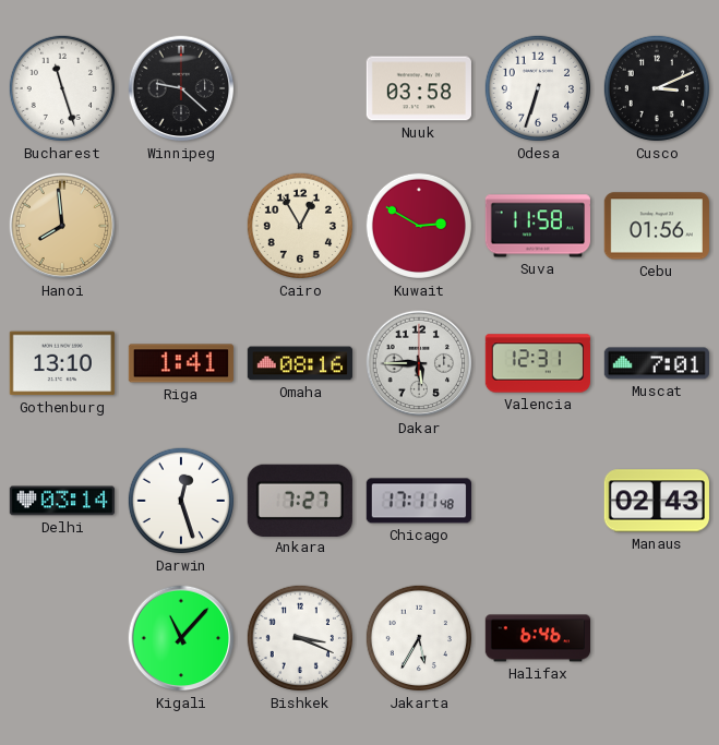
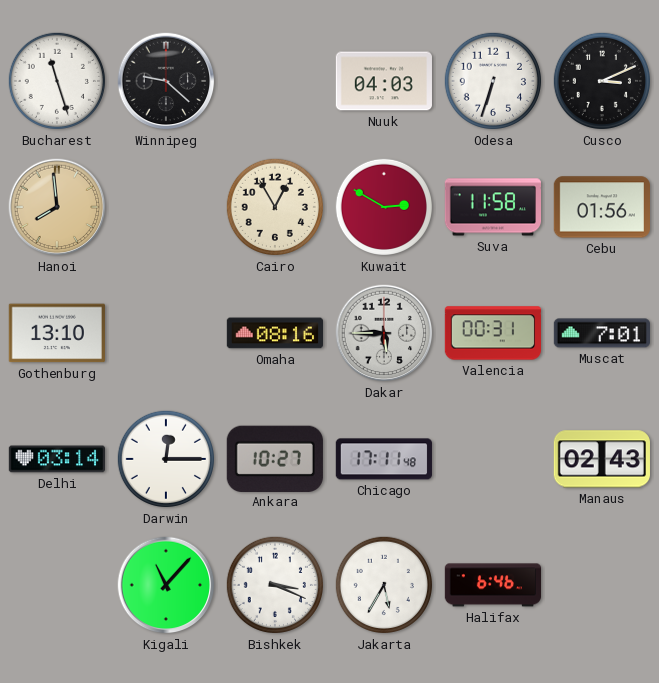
Nuuk: 03:58 -> 04:03
Riga: 1:41 -> none
Valencia: 12:31 -> 00:31
Darwin: 12:27 -> 12:15
Ankara: 7:27 -> 10:27
